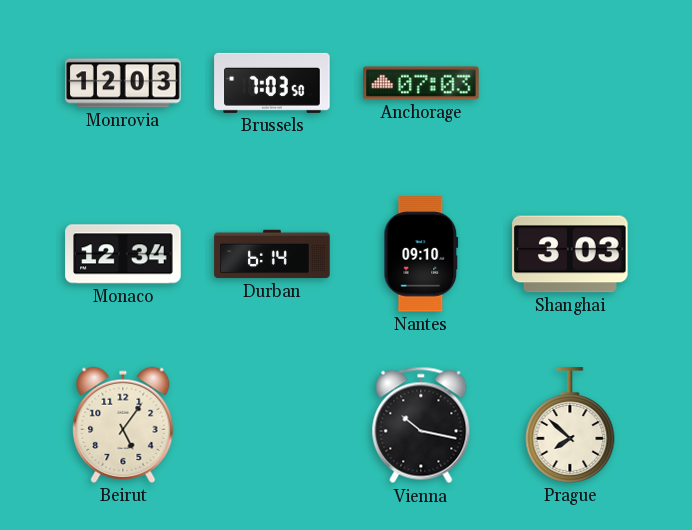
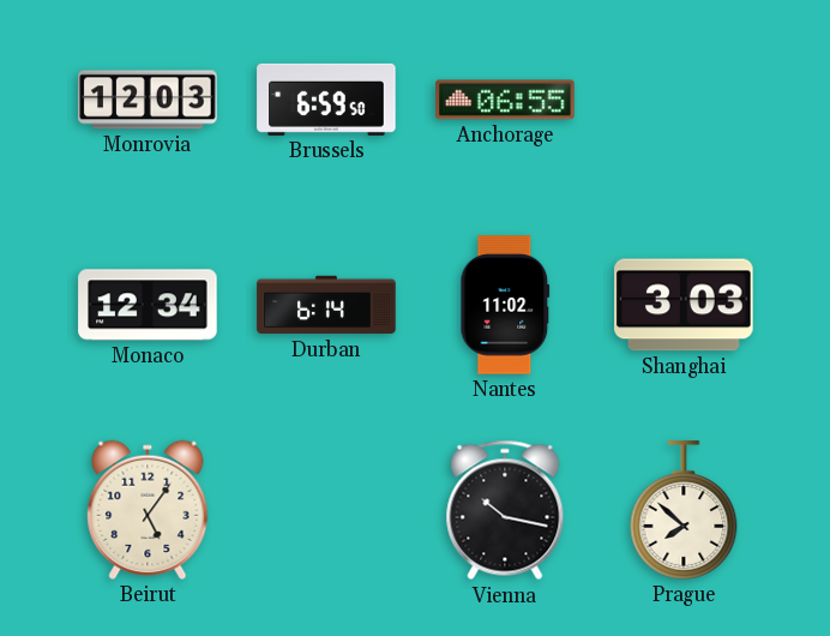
Brussels: 7:03 -> 6:59
Anchorage: 07:03 -> 06:55
Nantes: 09:10 -> 11:02
